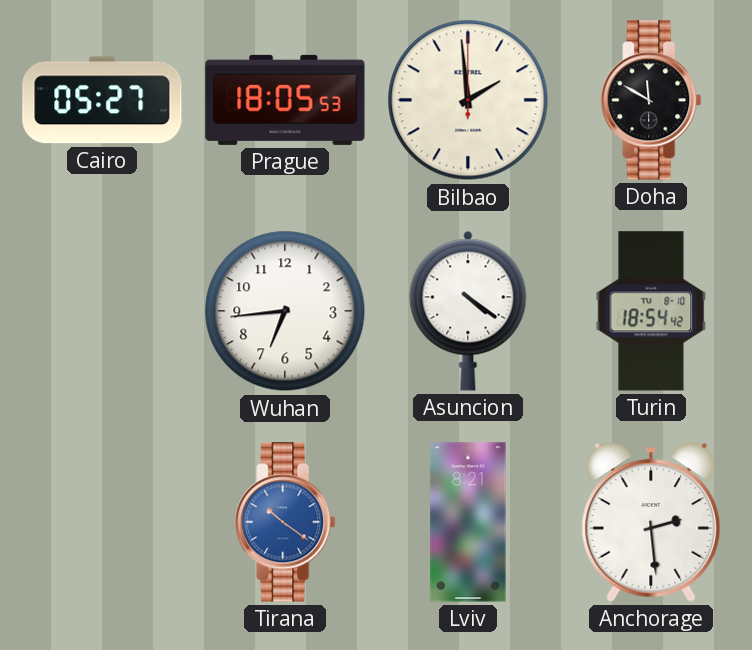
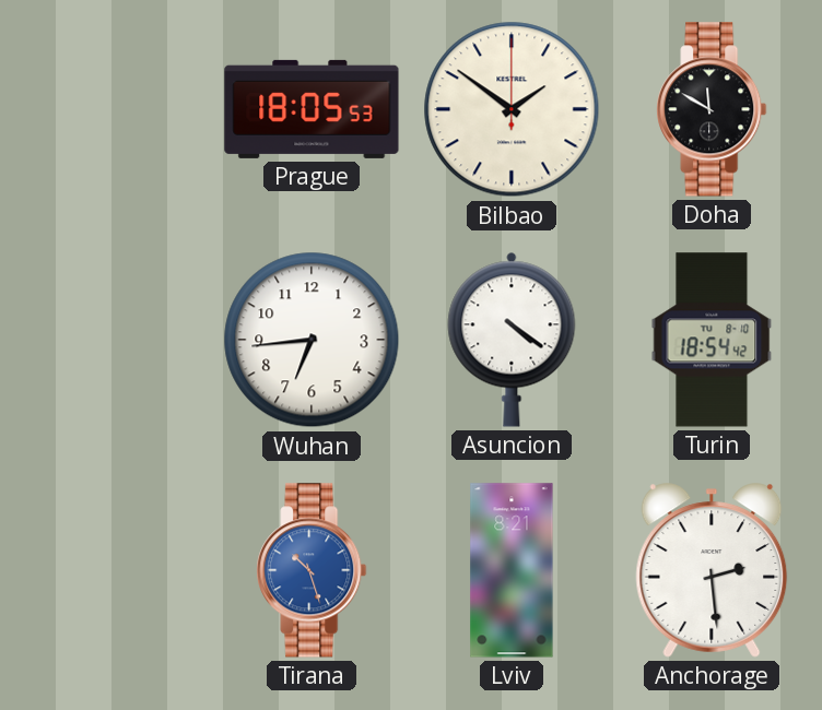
Cairo: 05:27 -> none
Bilbao: 1:59 -> 1:51
Tirana: 10:21 -> 10:27
